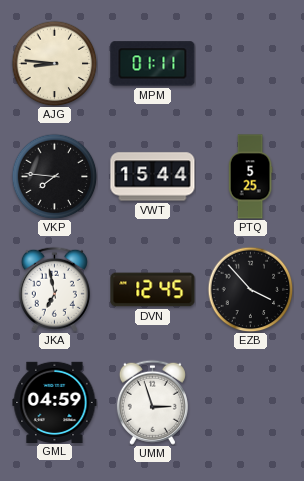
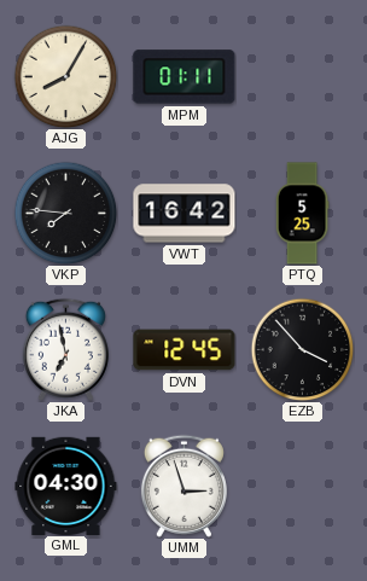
AJG: 8:46 -> 8:05
VWT: 15:44 -> 16:42
GML: 04:59 -> 04:30
